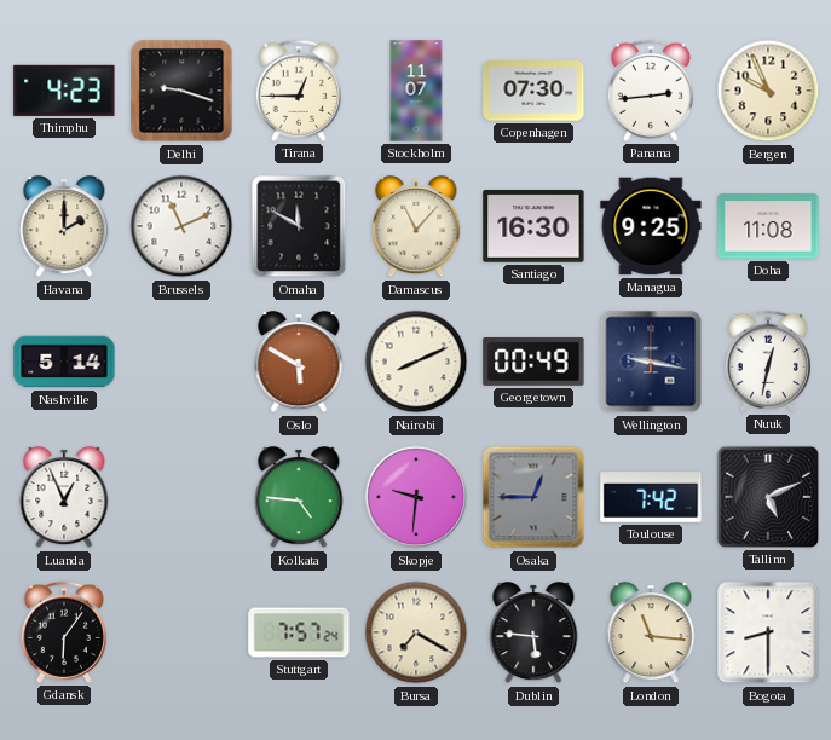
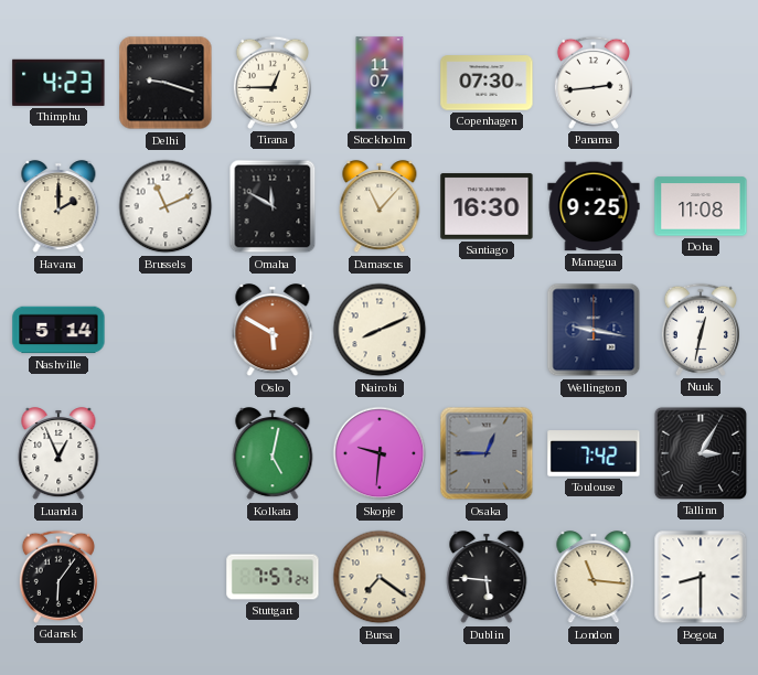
Bergen: 9:56 -> none
Georgetown: 00:49 -> none
Kolkata: 4:46 -> 5:02
Tallinn: 5:11 -> 3:05
Bursa: 7:20 -> 7:21
